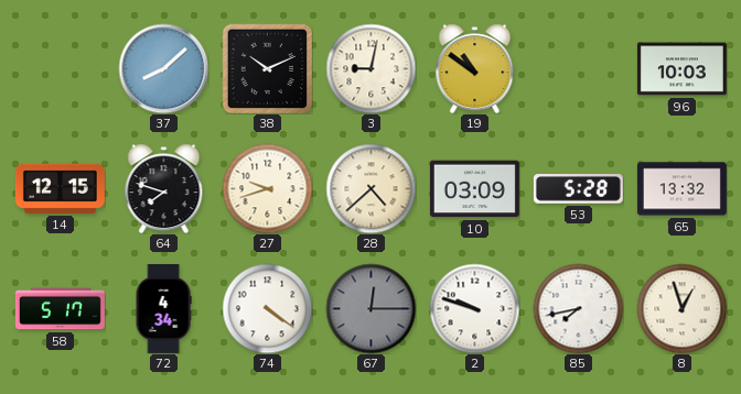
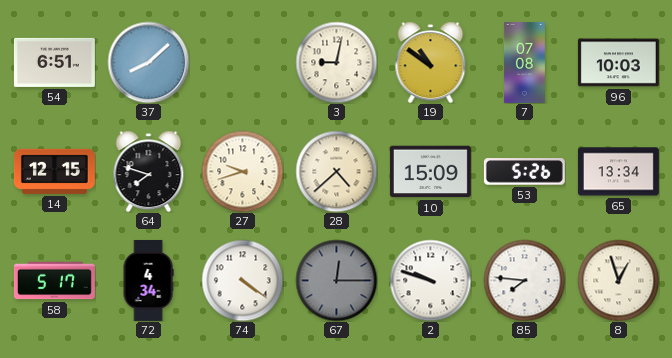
54: none -> 6:51
38: 10:11 -> none
7: none -> 07:08
10: 03:09 -> 15:09
53: 5:28 -> 5:26
65: 13:32 -> 13:34
85: 7:43 -> 7:46
